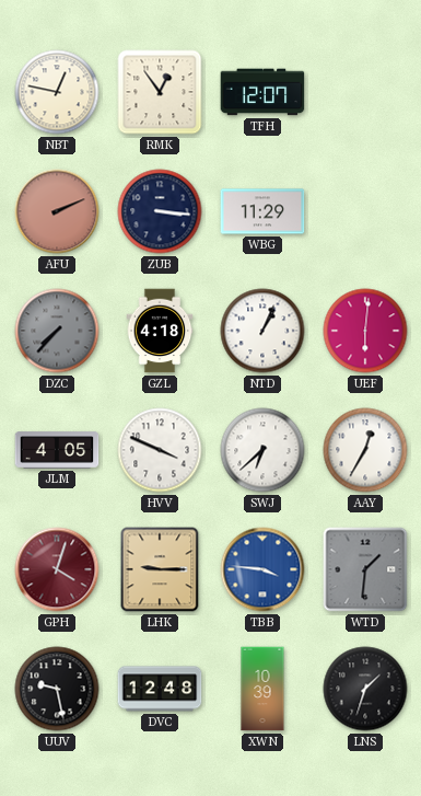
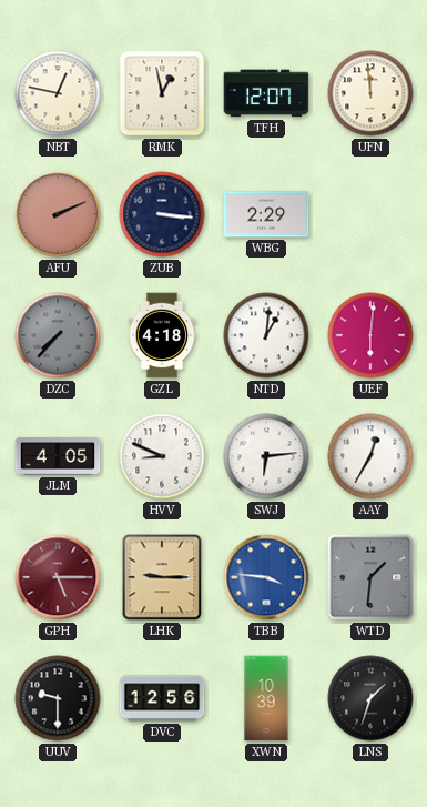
RMK: 12:54 -> 12:58
UFN: none -> 11:59
WBG: 11:29 -> 2:29
NTD: 1:04 -> 1:01
HVV: 3:49 -> 8:49
SWJ: 6:38 -> 6:14
GPH: 4:03 -> 5:15
UUV: 9:28 -> 9:30
DVC: 12:48 -> 12:56
